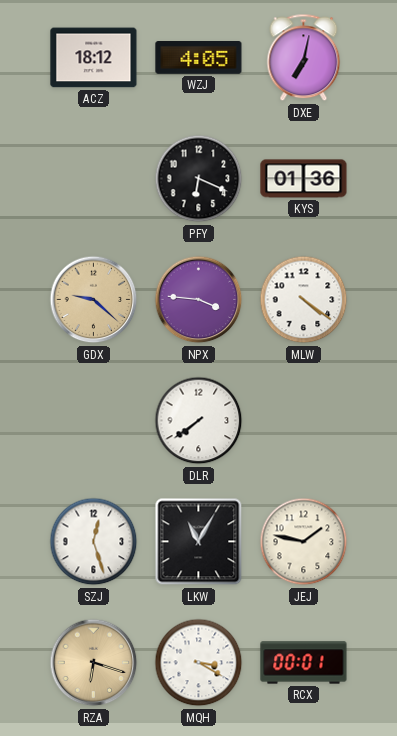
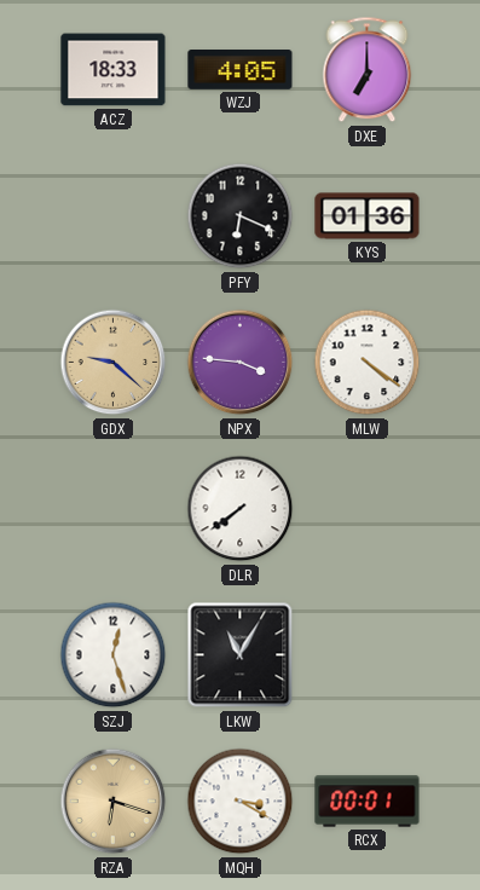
ACZ: 18:12 -> 18:33
DXE: 7:02 -> 7:00
JEJ: 1:47 -> none
